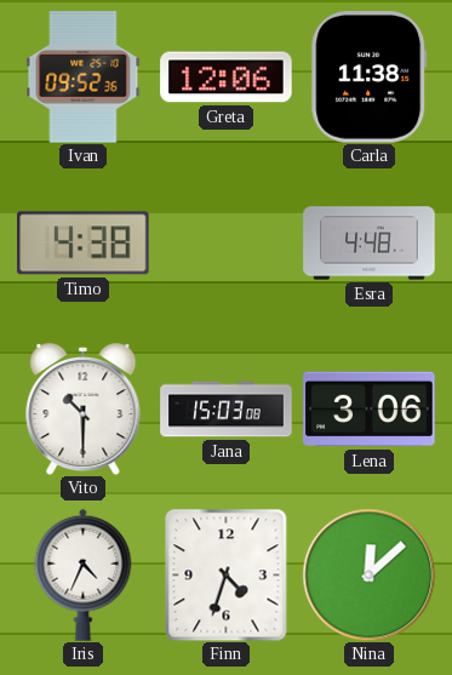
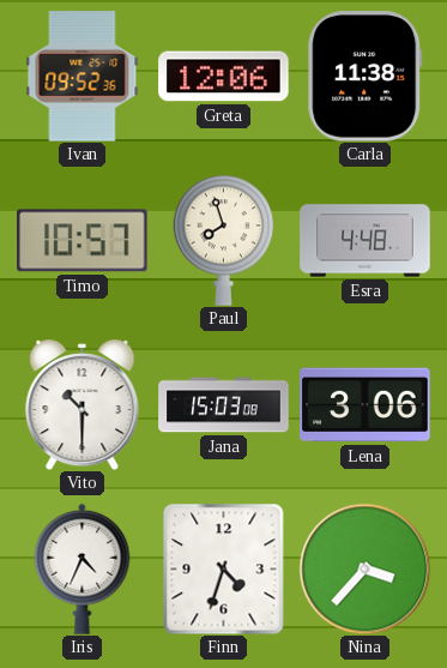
Timo: 4:38 -> 10:57
Paul: none -> 7:57
Nina: 12:08 -> 3:37
